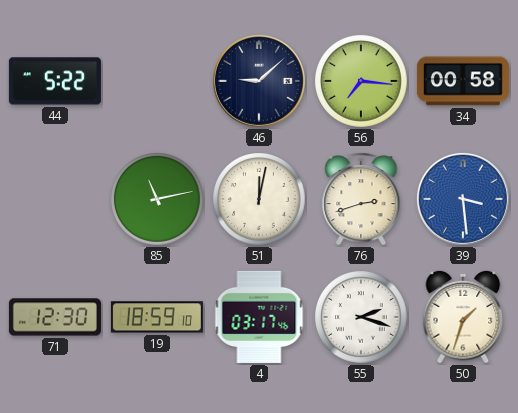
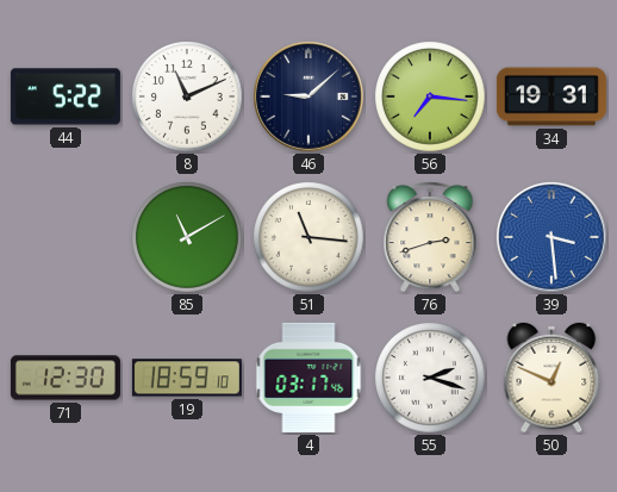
8: none -> 11:11
34: 00:58 -> 19:31
85: 11:13 -> 11:10
51: 12:02 -> 11:16
50: 1:33 -> 12:49
